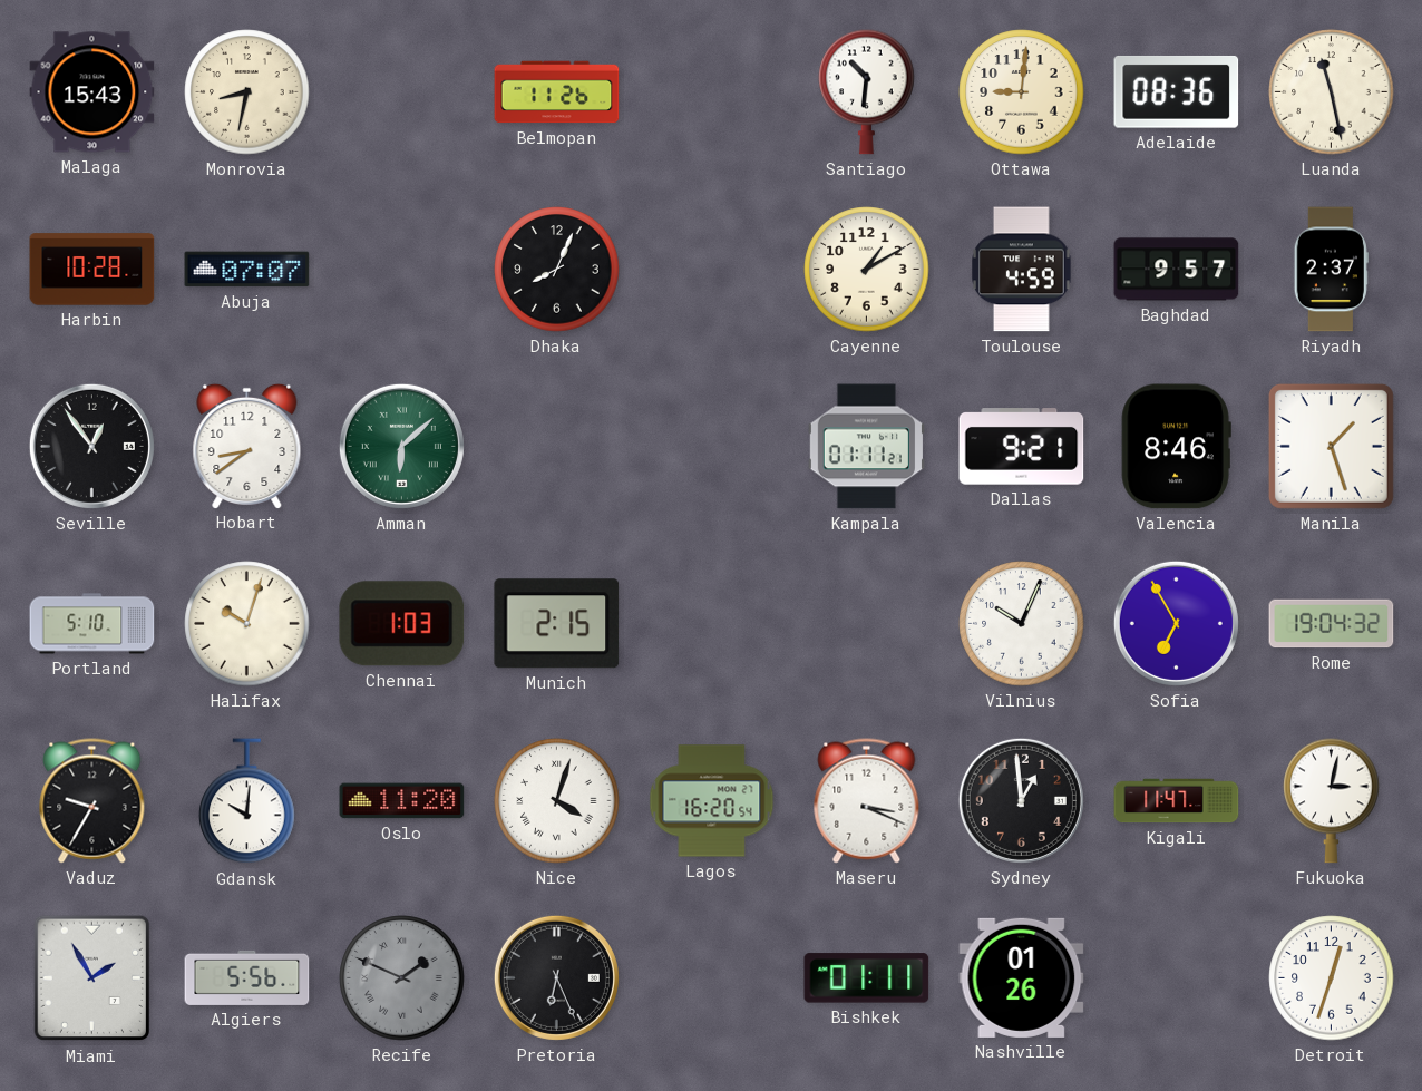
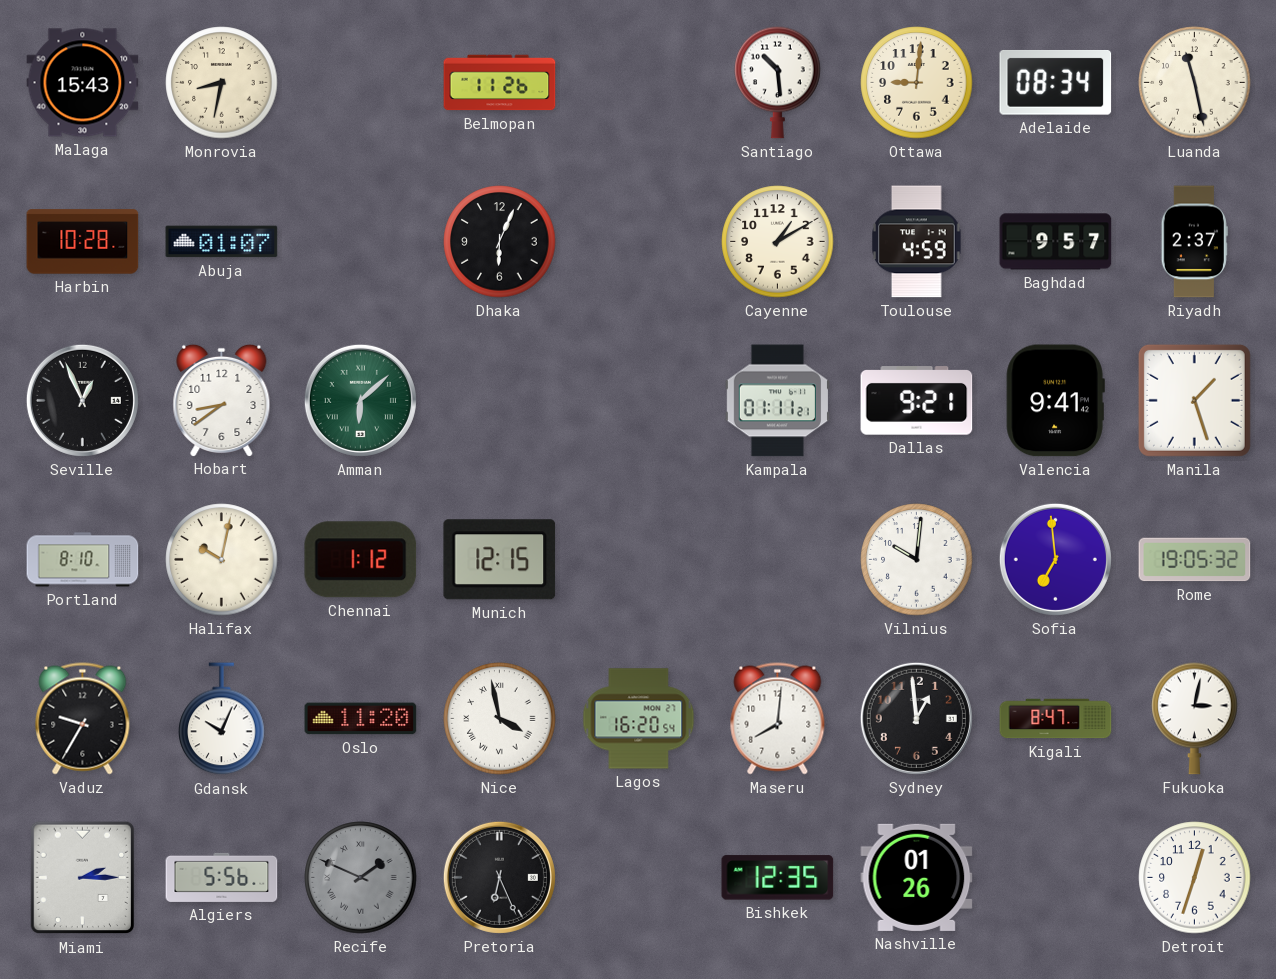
Santiago: 10:31 -> 10:29
Adelaide: 08:36 -> 08:34
Abuja: 07:07 -> 01:07
Dhaka: 8:04 -> 6:04
Seville: 12:54 -> 12:56
Valencia: 8:46 -> 9:41
Portland: 5:10 -> 8:10
Halifax: 10:03 -> 10:02
Chennai: 1:03 -> 1:12
Munich: 2:15 -> 12:15
Vilnius: 10:04 -> 10:01
Sofia: 6:55 -> 6:59
Rome: 19:04 -> 19:05
Gdansk: 10:01 -> 10:04
Nice: 4:03 -> 3:58
Maseru: 3:19 -> 8:01
Kigali: 11:47 -> 8:47
Miami: 1:55 -> 2:15
Bishkek: 01:11 -> 12:35
